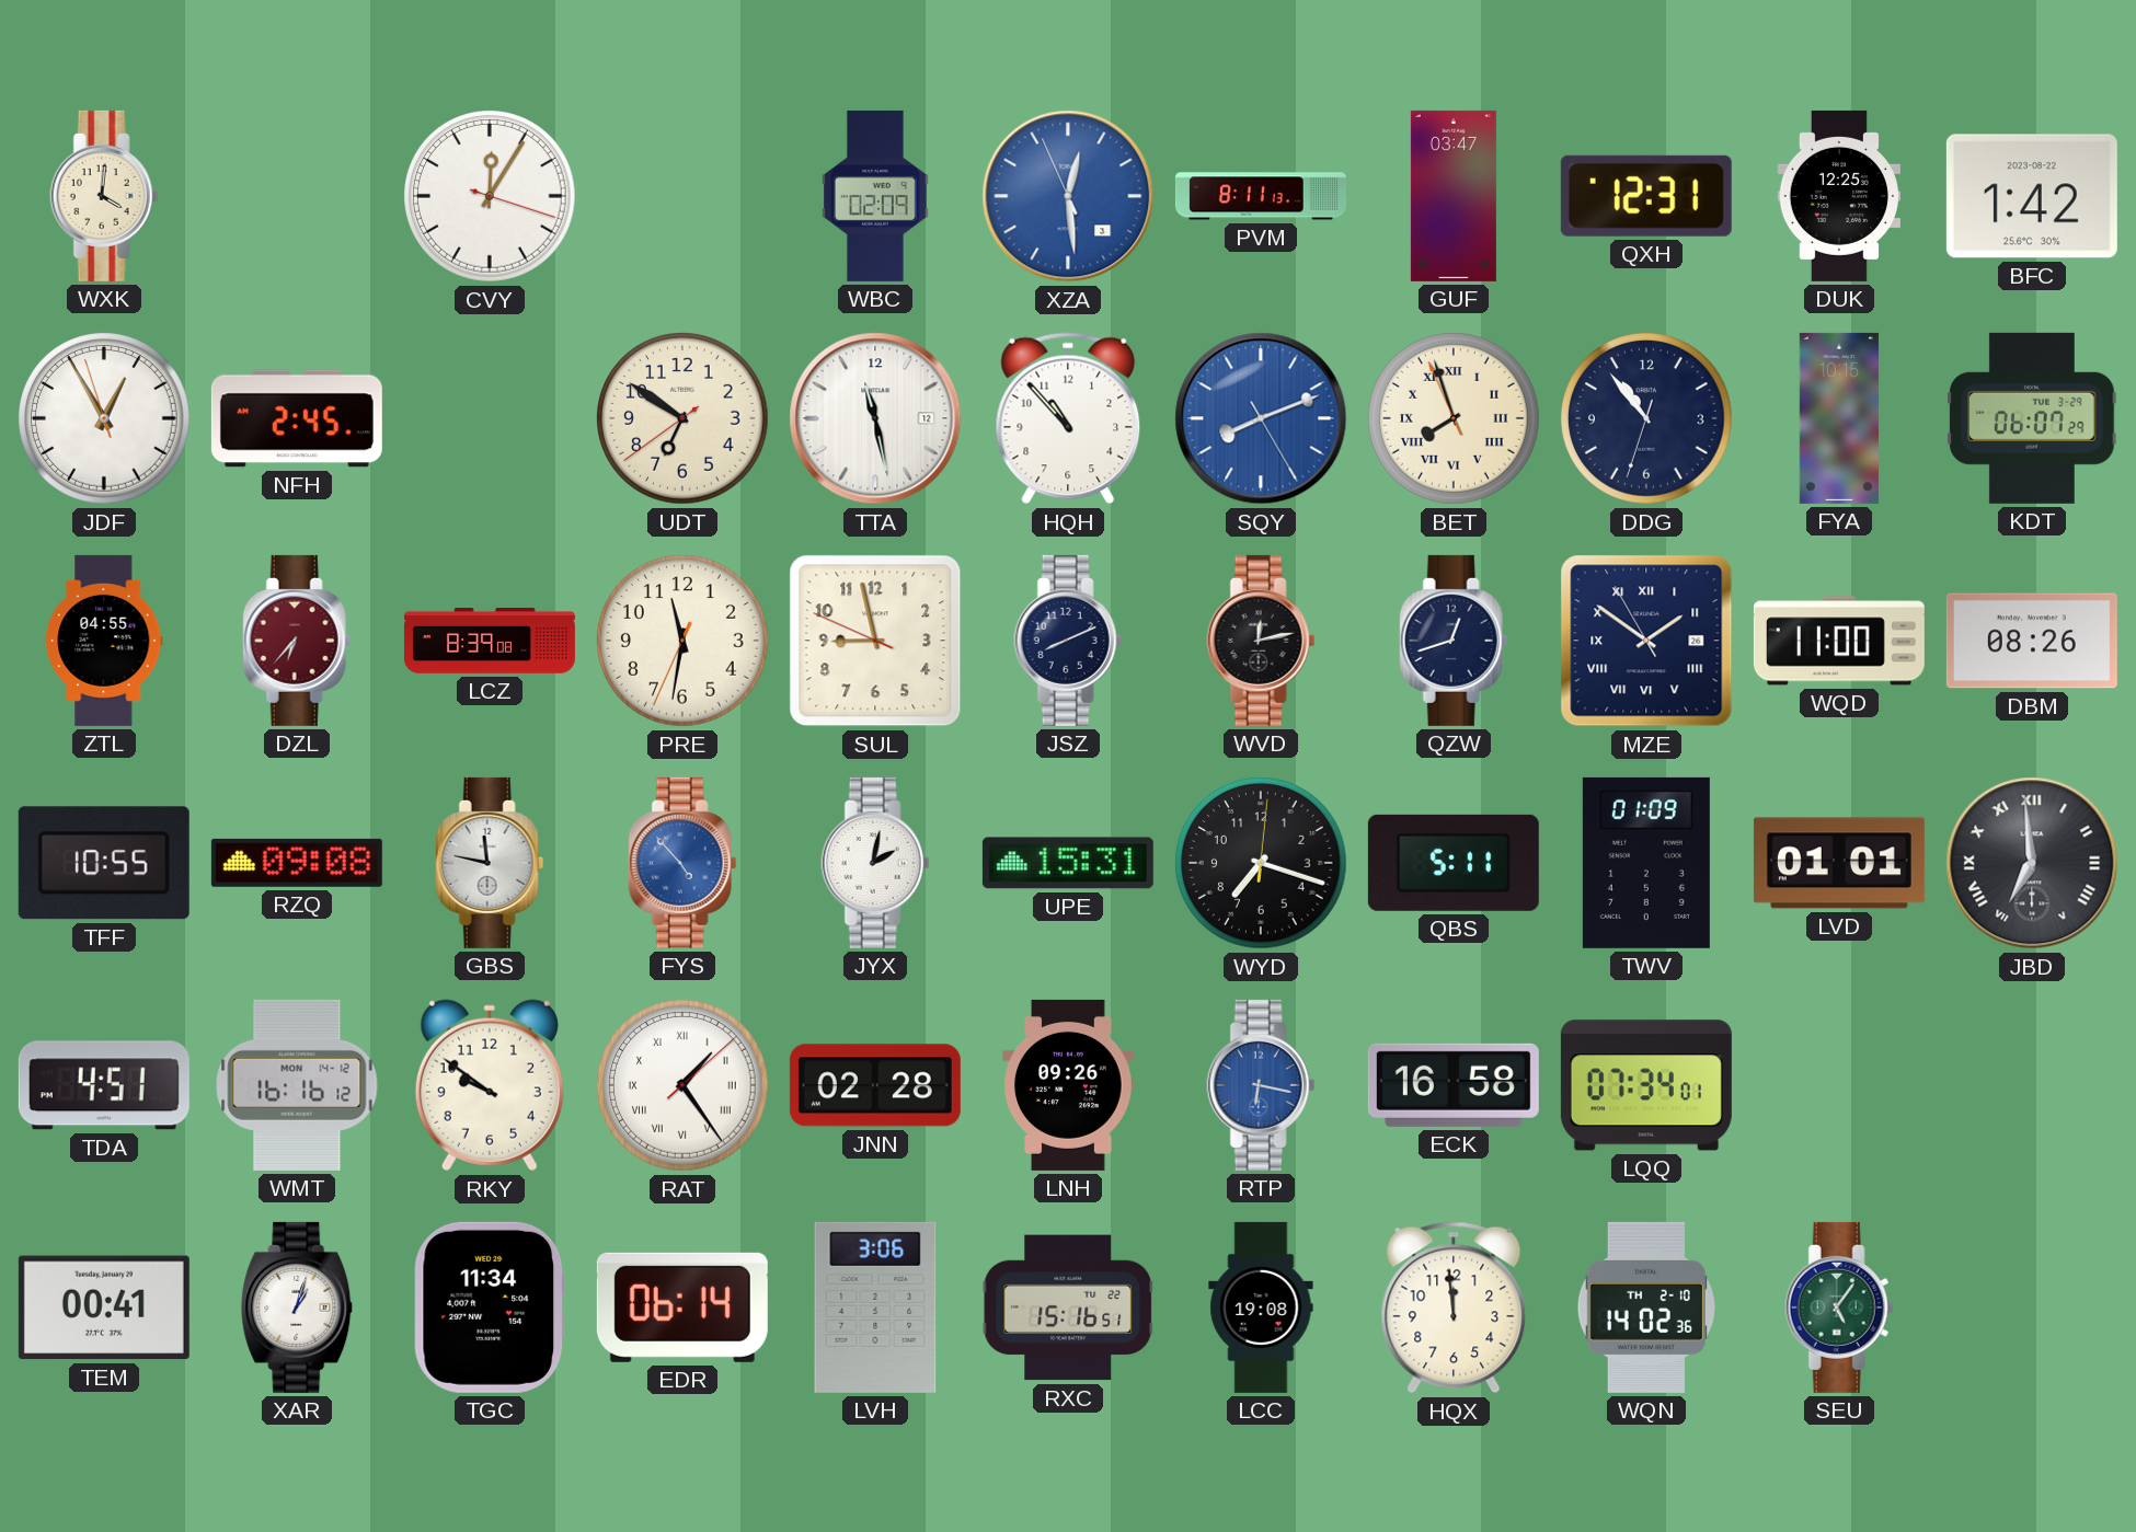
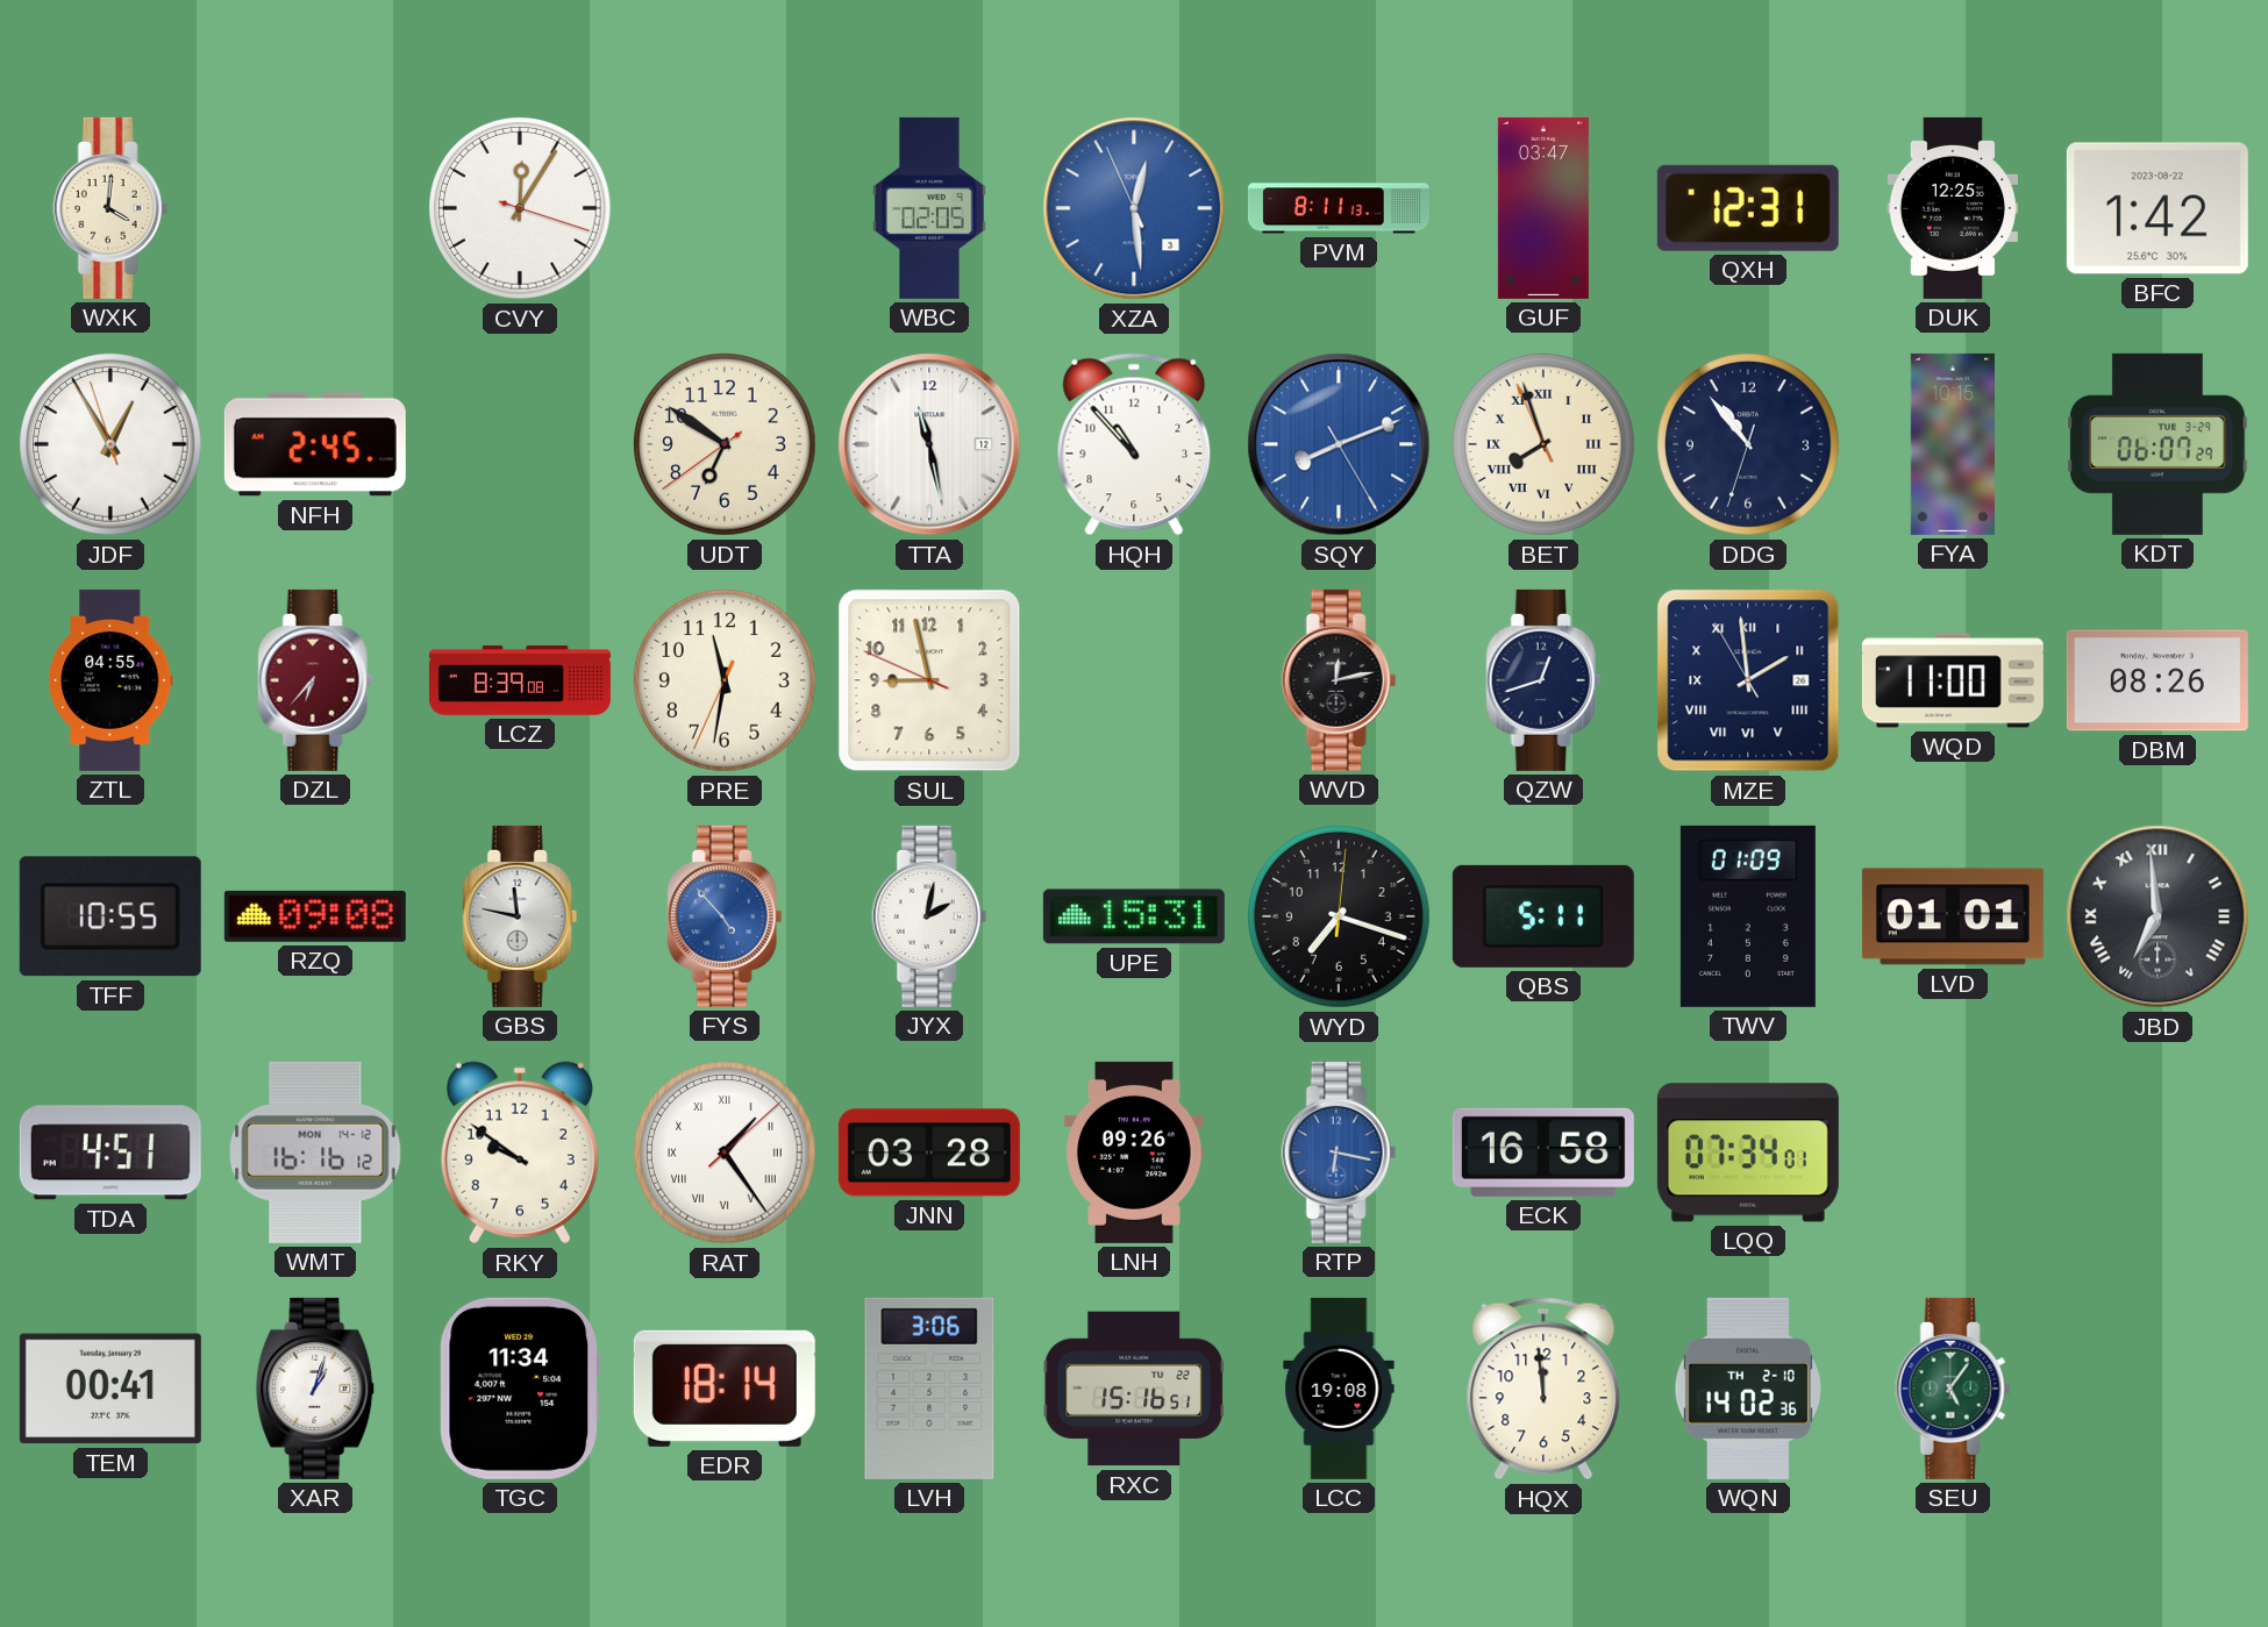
WBC: 02:09 -> 02:05
JSZ: 8:11 -> none
MZE: 1:50 -> 1:58
JNN: 02:28 -> 03:28
EDR: 06:14 -> 18:14
